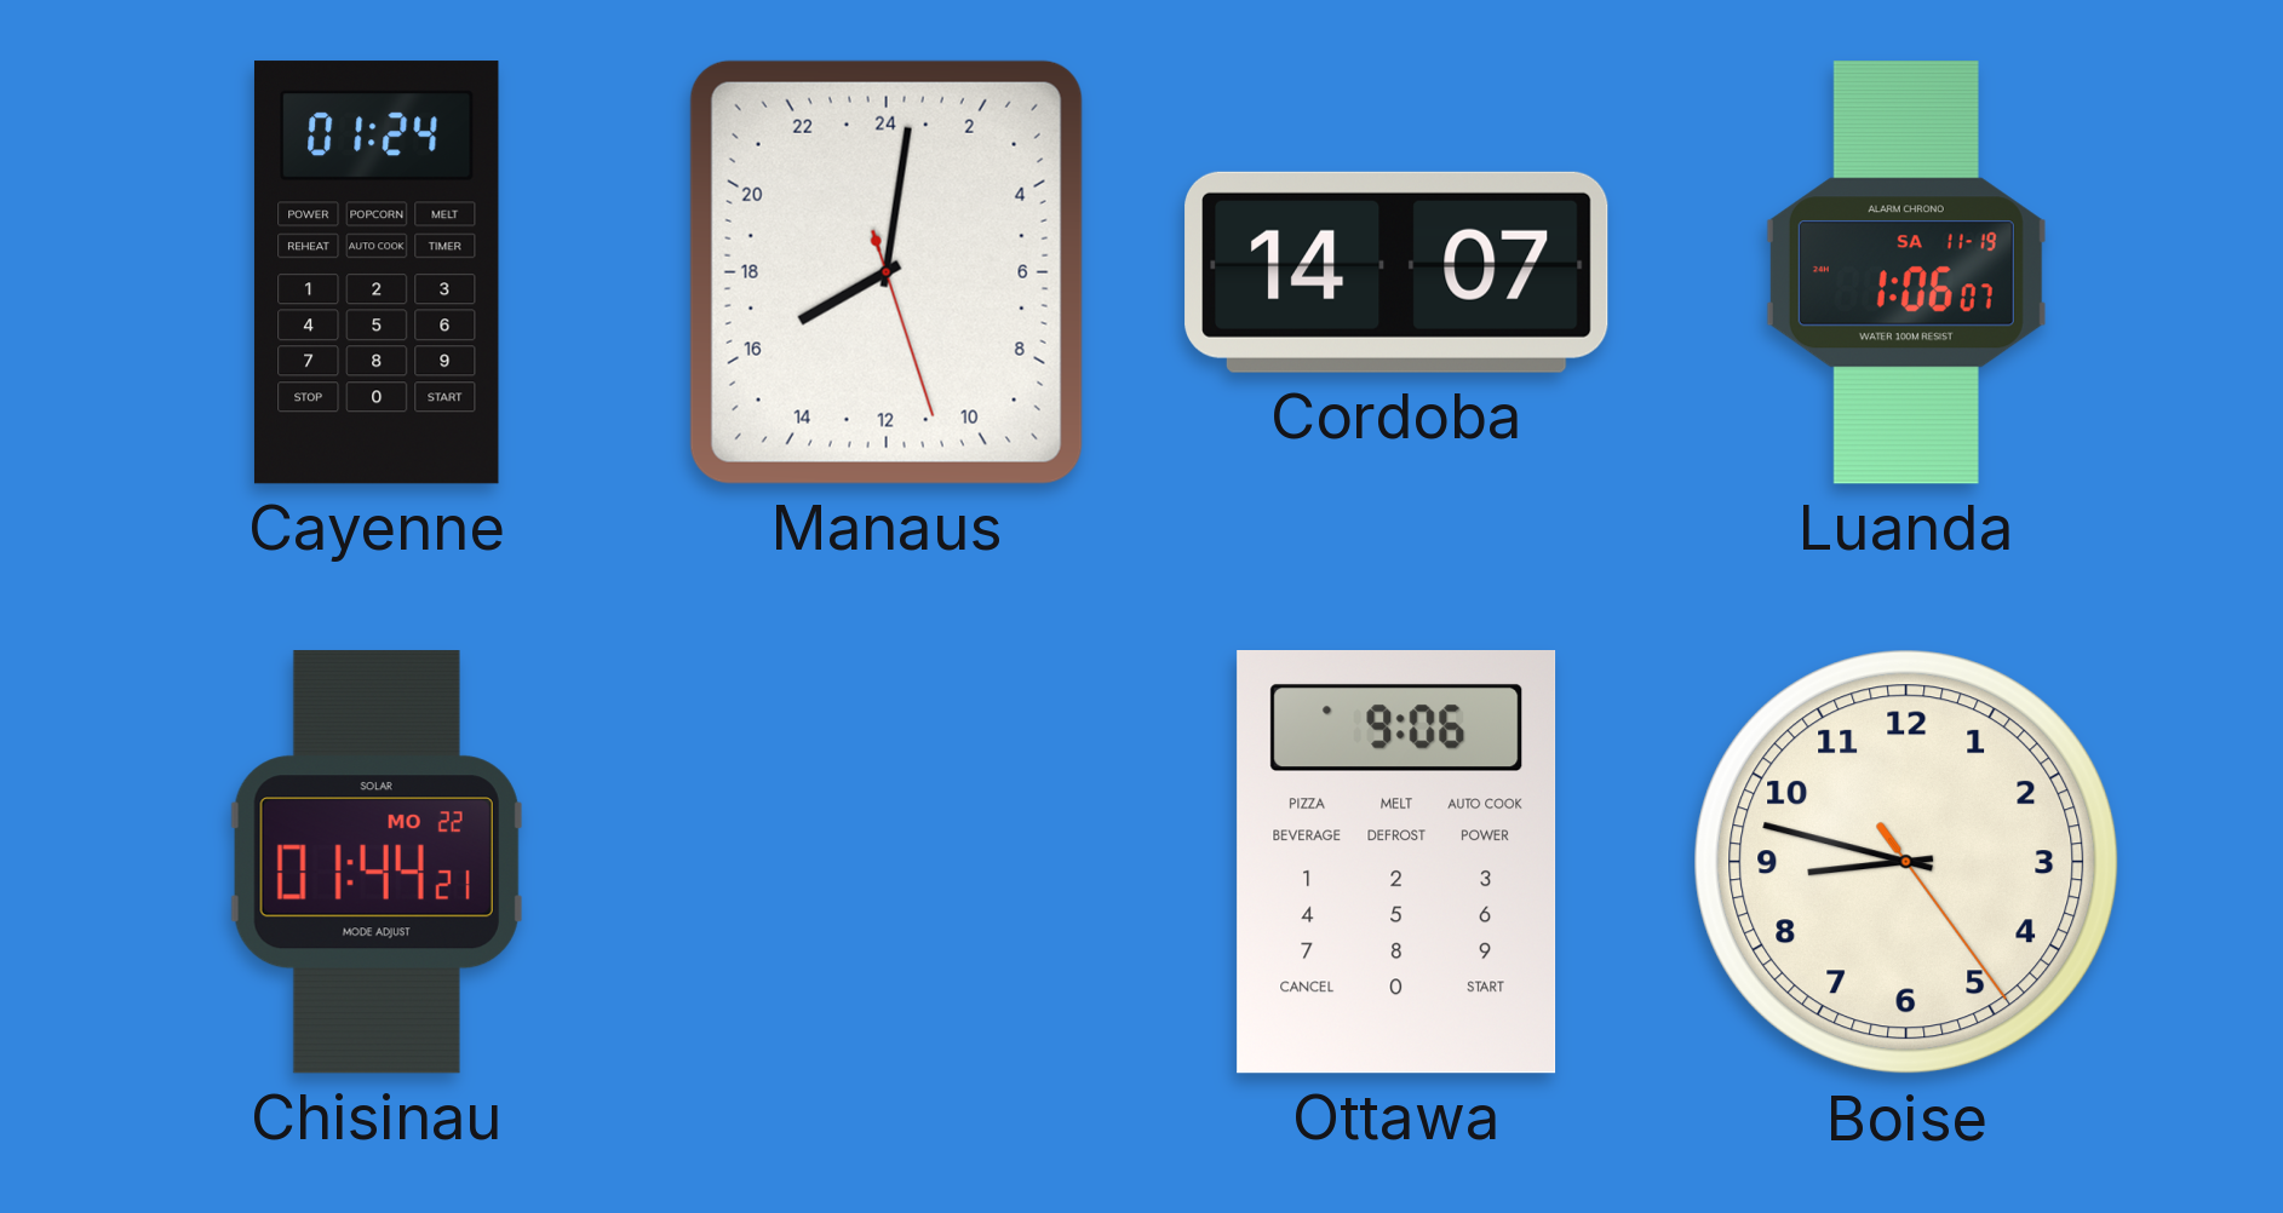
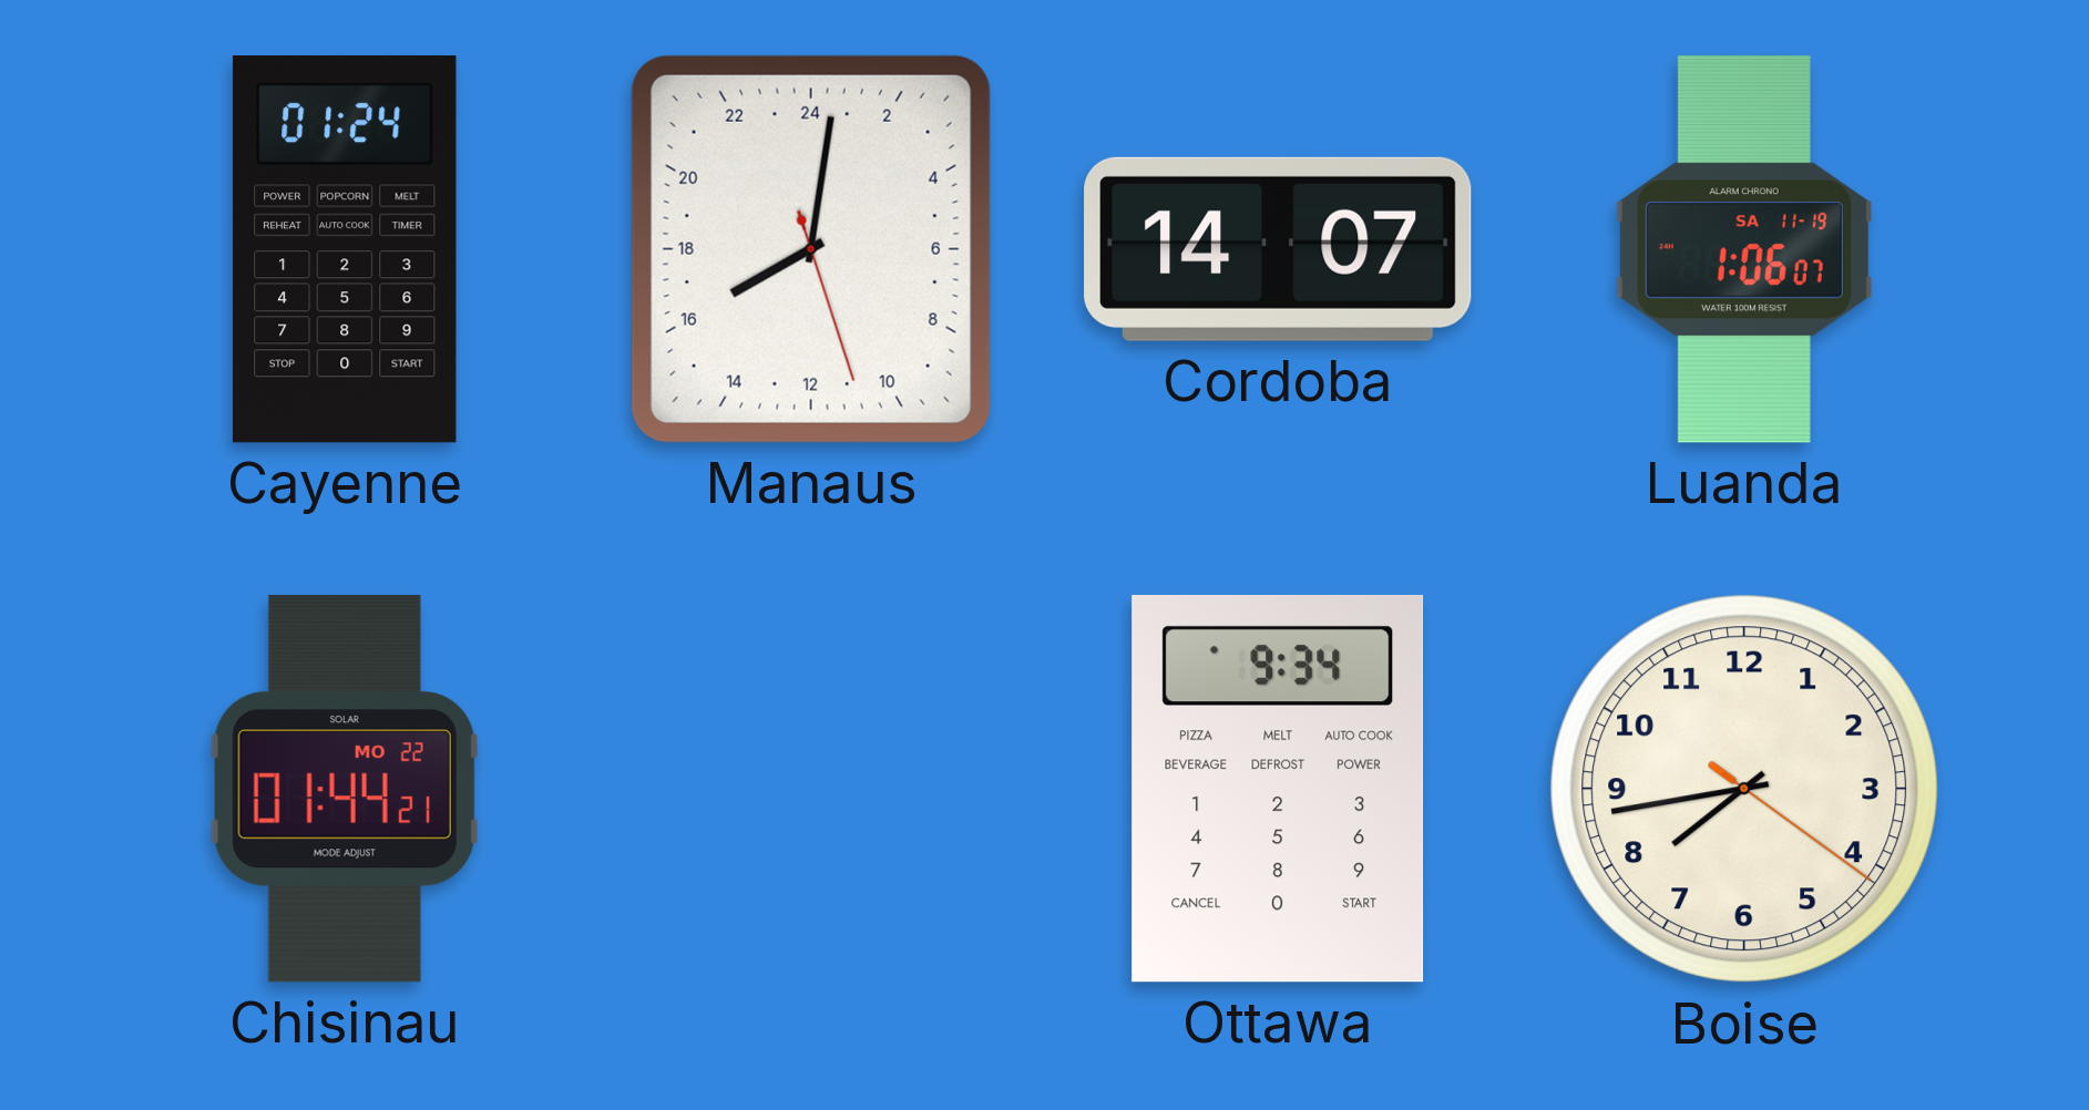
Ottawa: 9:06 -> 9:34
Boise: 8:47 -> 7:43
